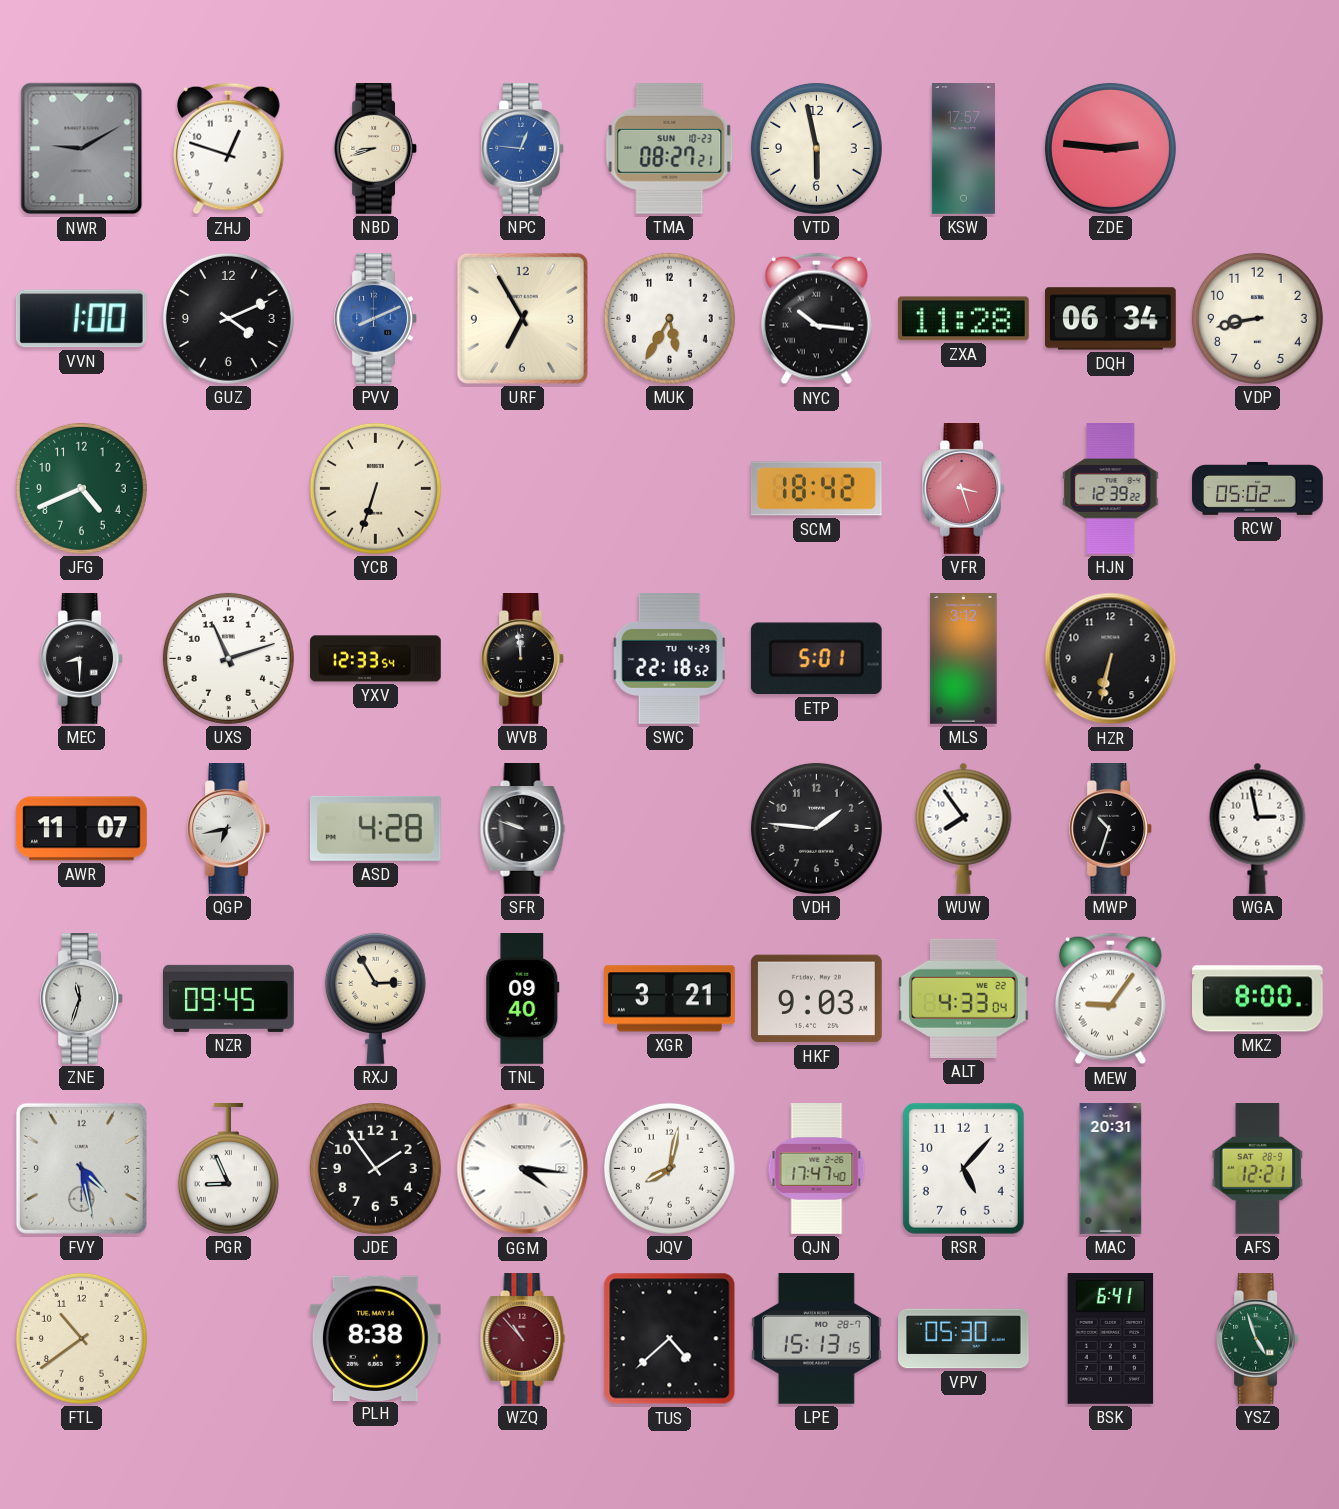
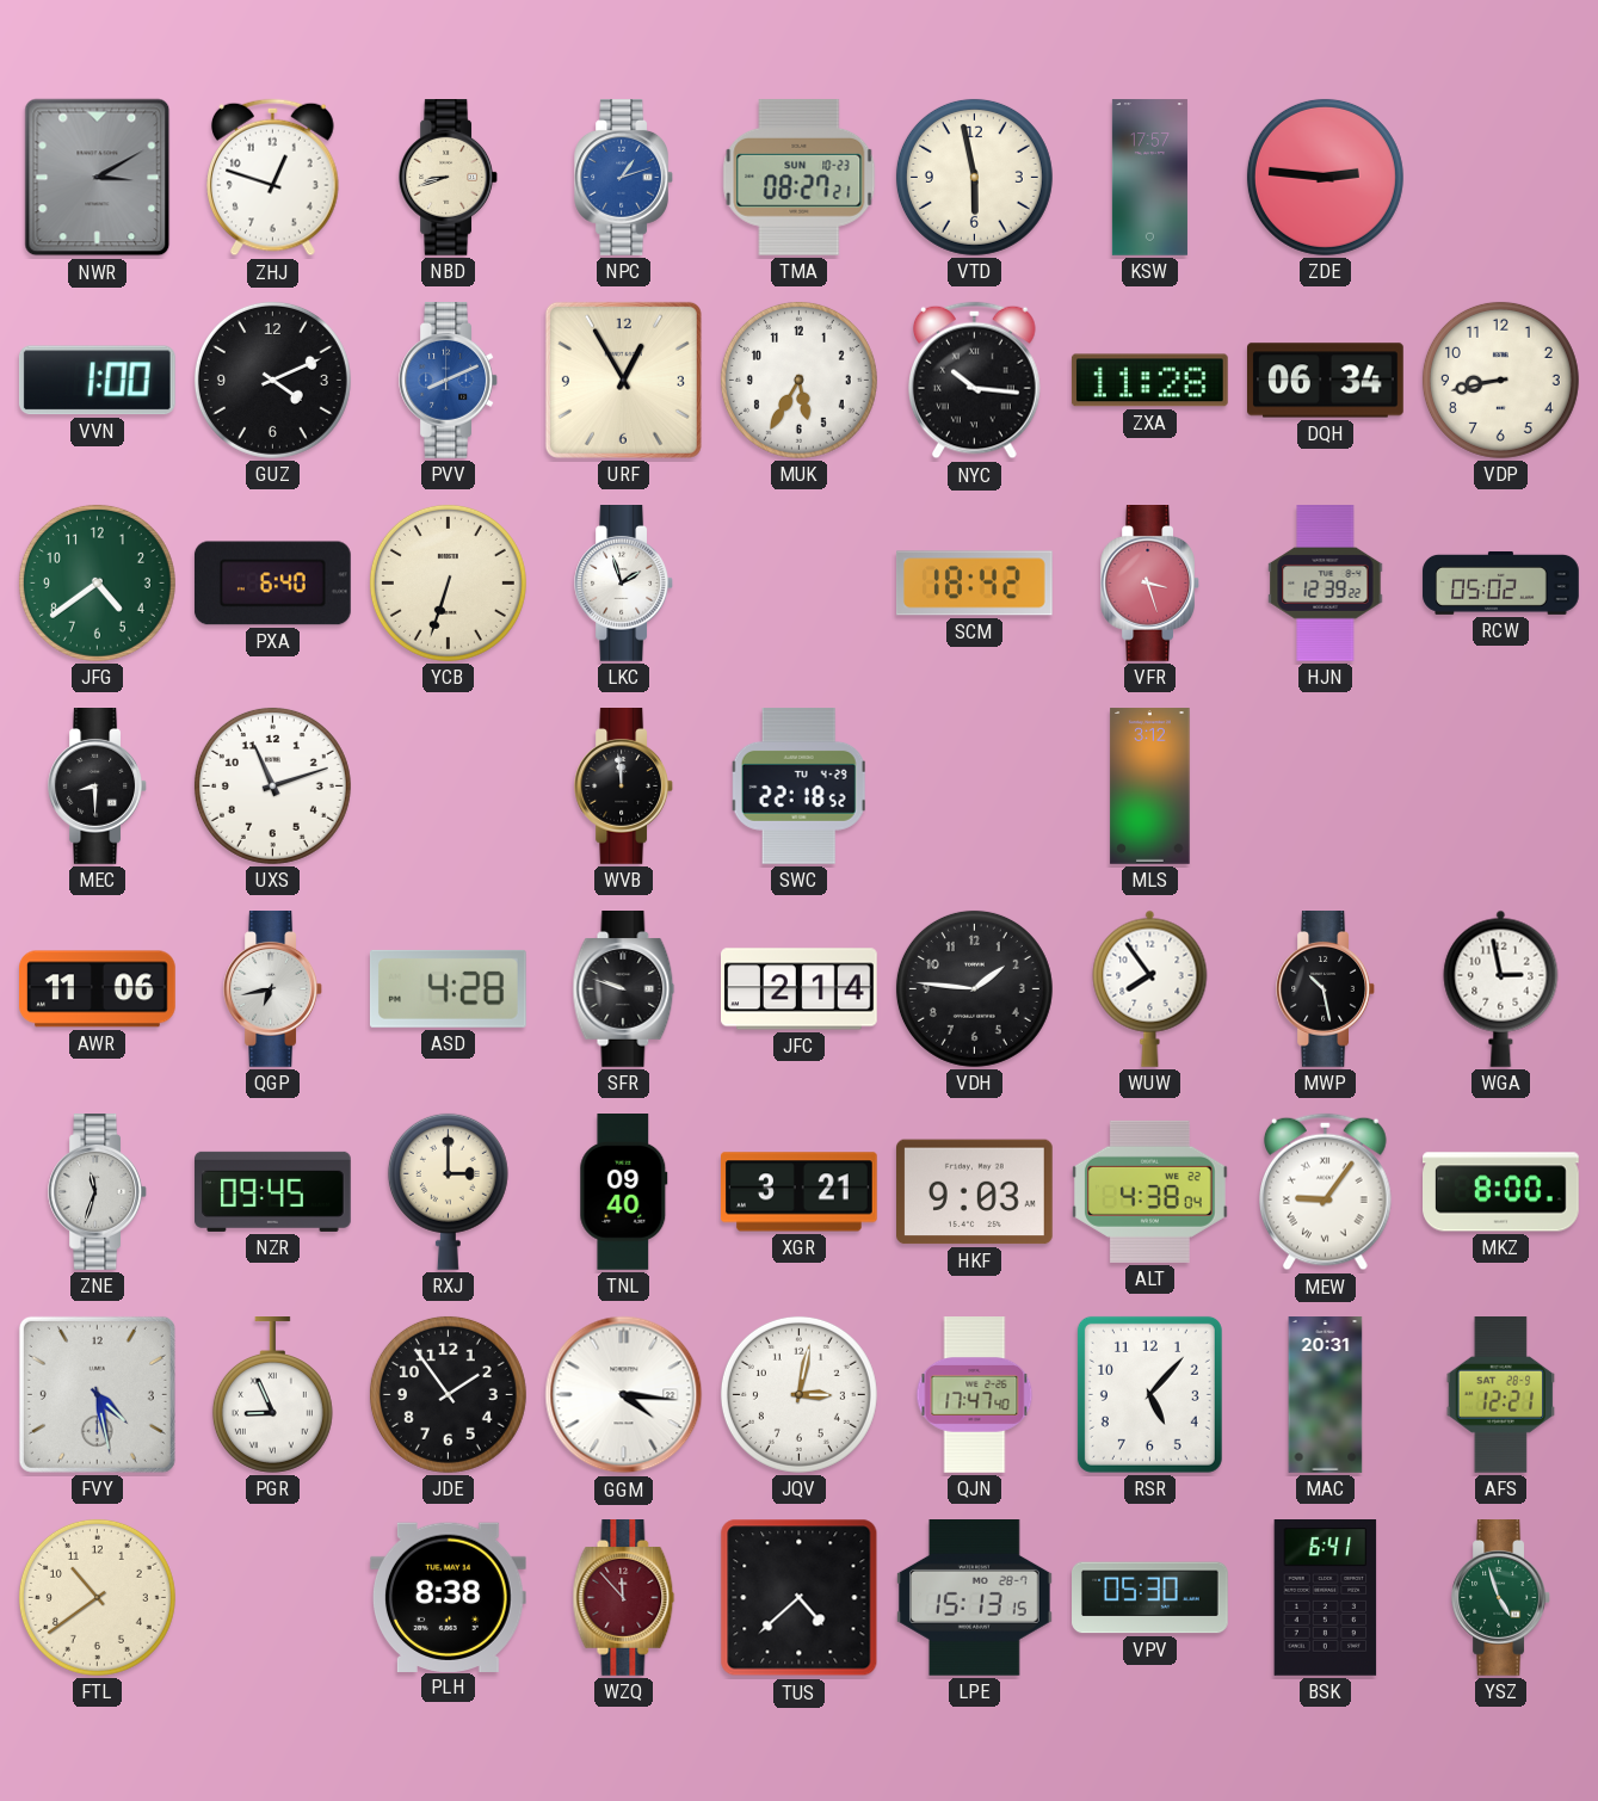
NWR: 9:10 -> 3:10
NPC: 12:46 -> 1:12
URF: 6:55 -> 12:55
JFG: 4:41 -> 4:39
PXA: none -> 6:40
LKC: none -> 1:57
YXV: 12:33 -> none
ETP: 5:01 -> none
HZR: 6:32 -> none
AWR: 11:07 -> 11:06
JFC: none -> 2:14
MWP: 10:33 -> 10:28
RXJ: 2:55 -> 3:00
ALT: 4:33 -> 4:38
JQV: 8:02 -> 3:02
WZQ: 10:53 -> 11:53
